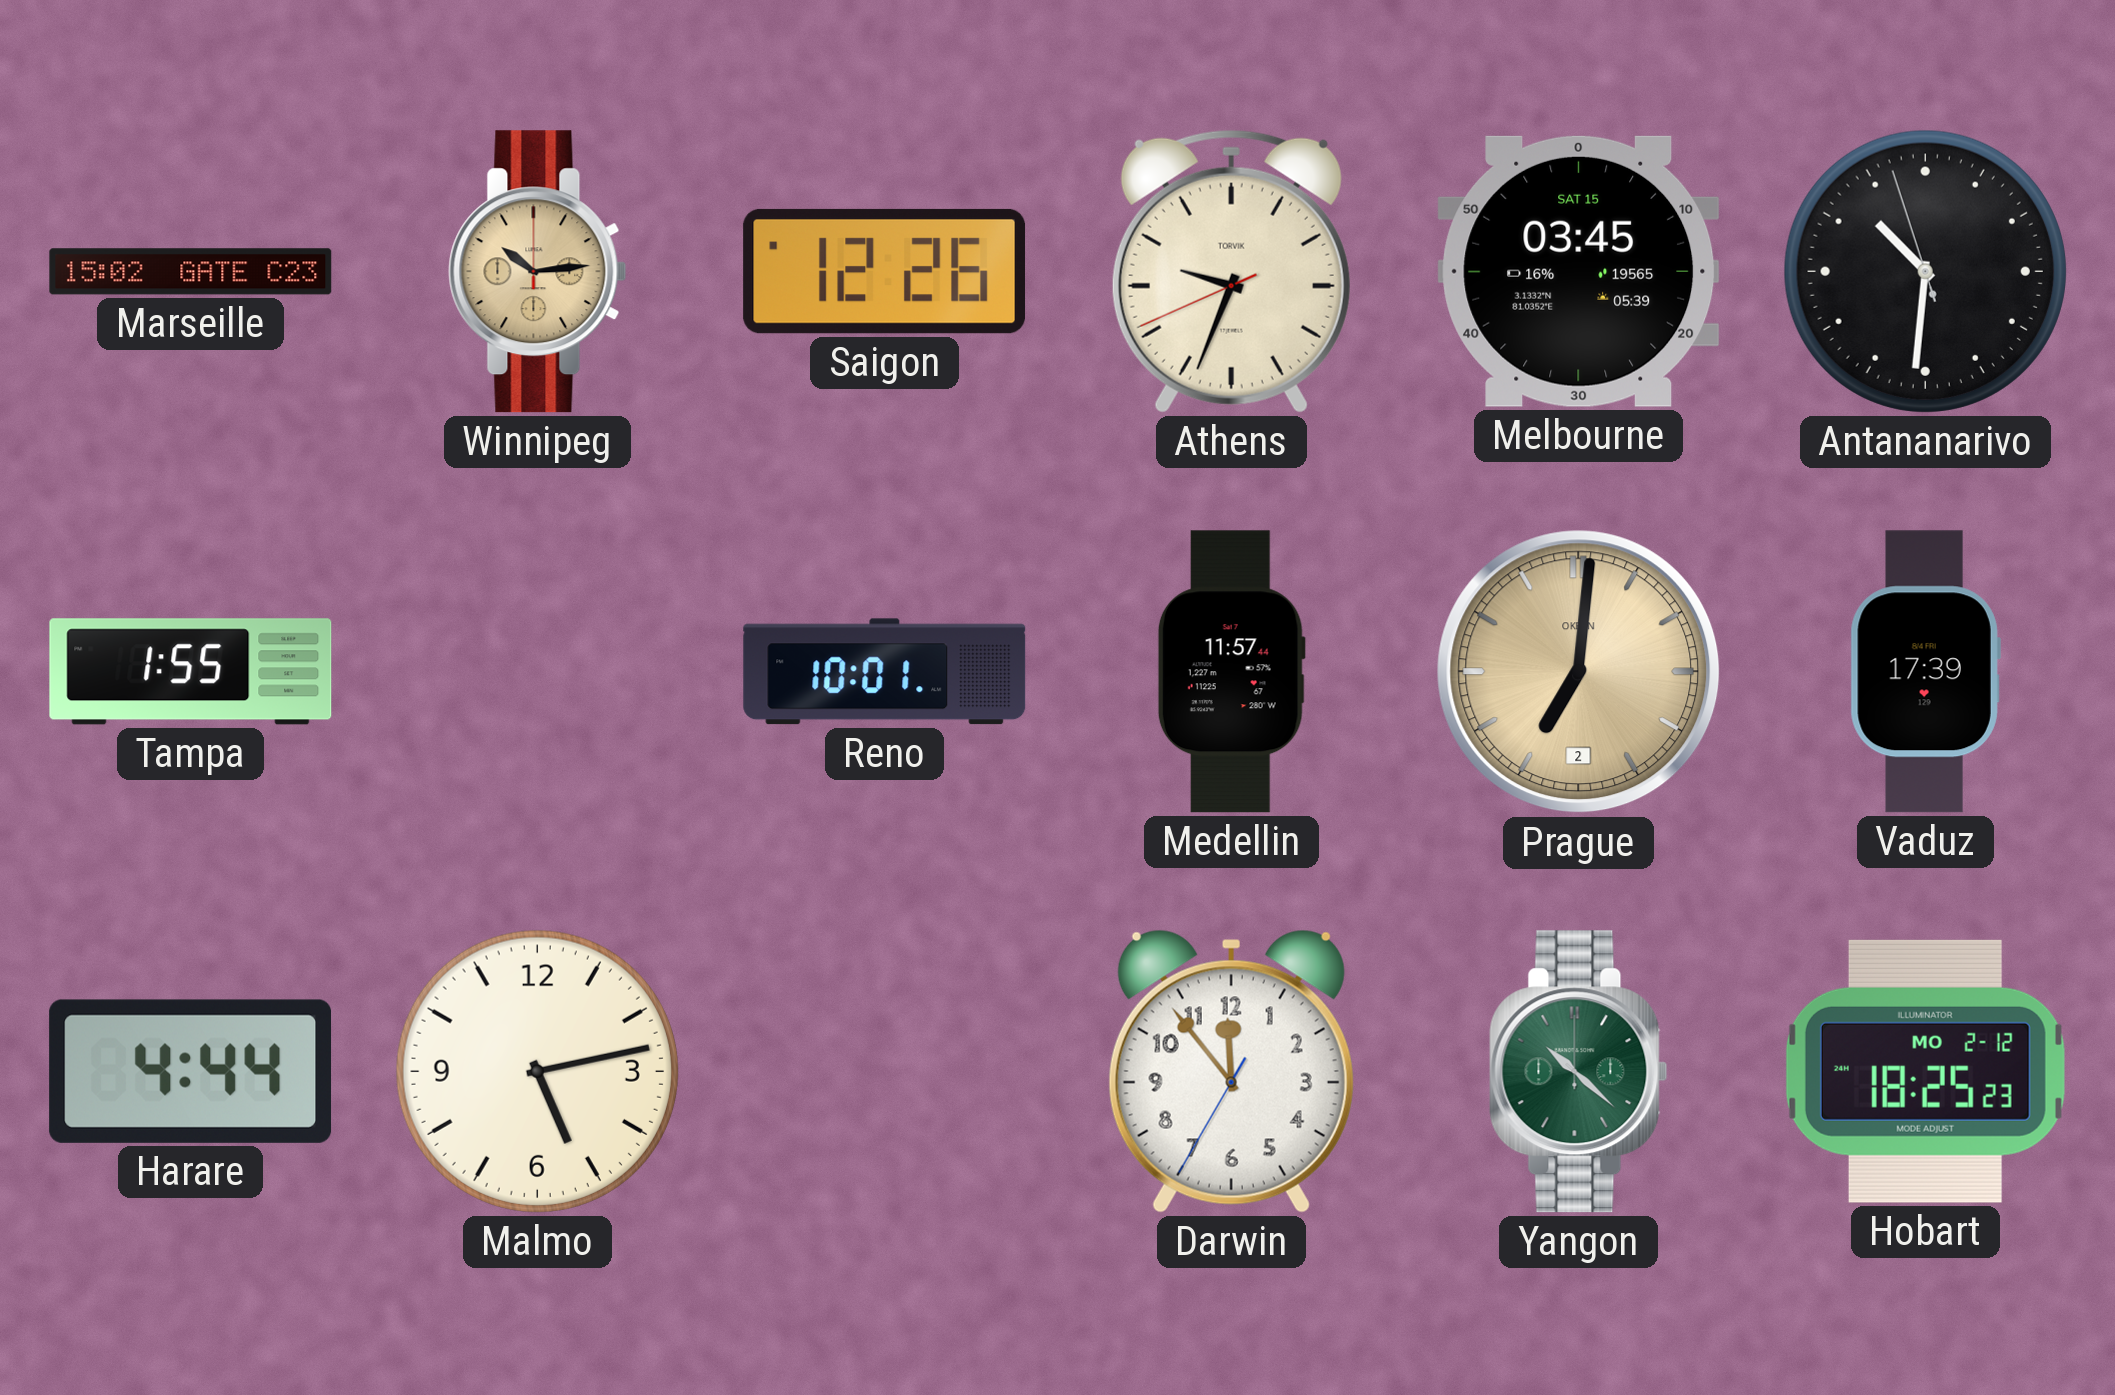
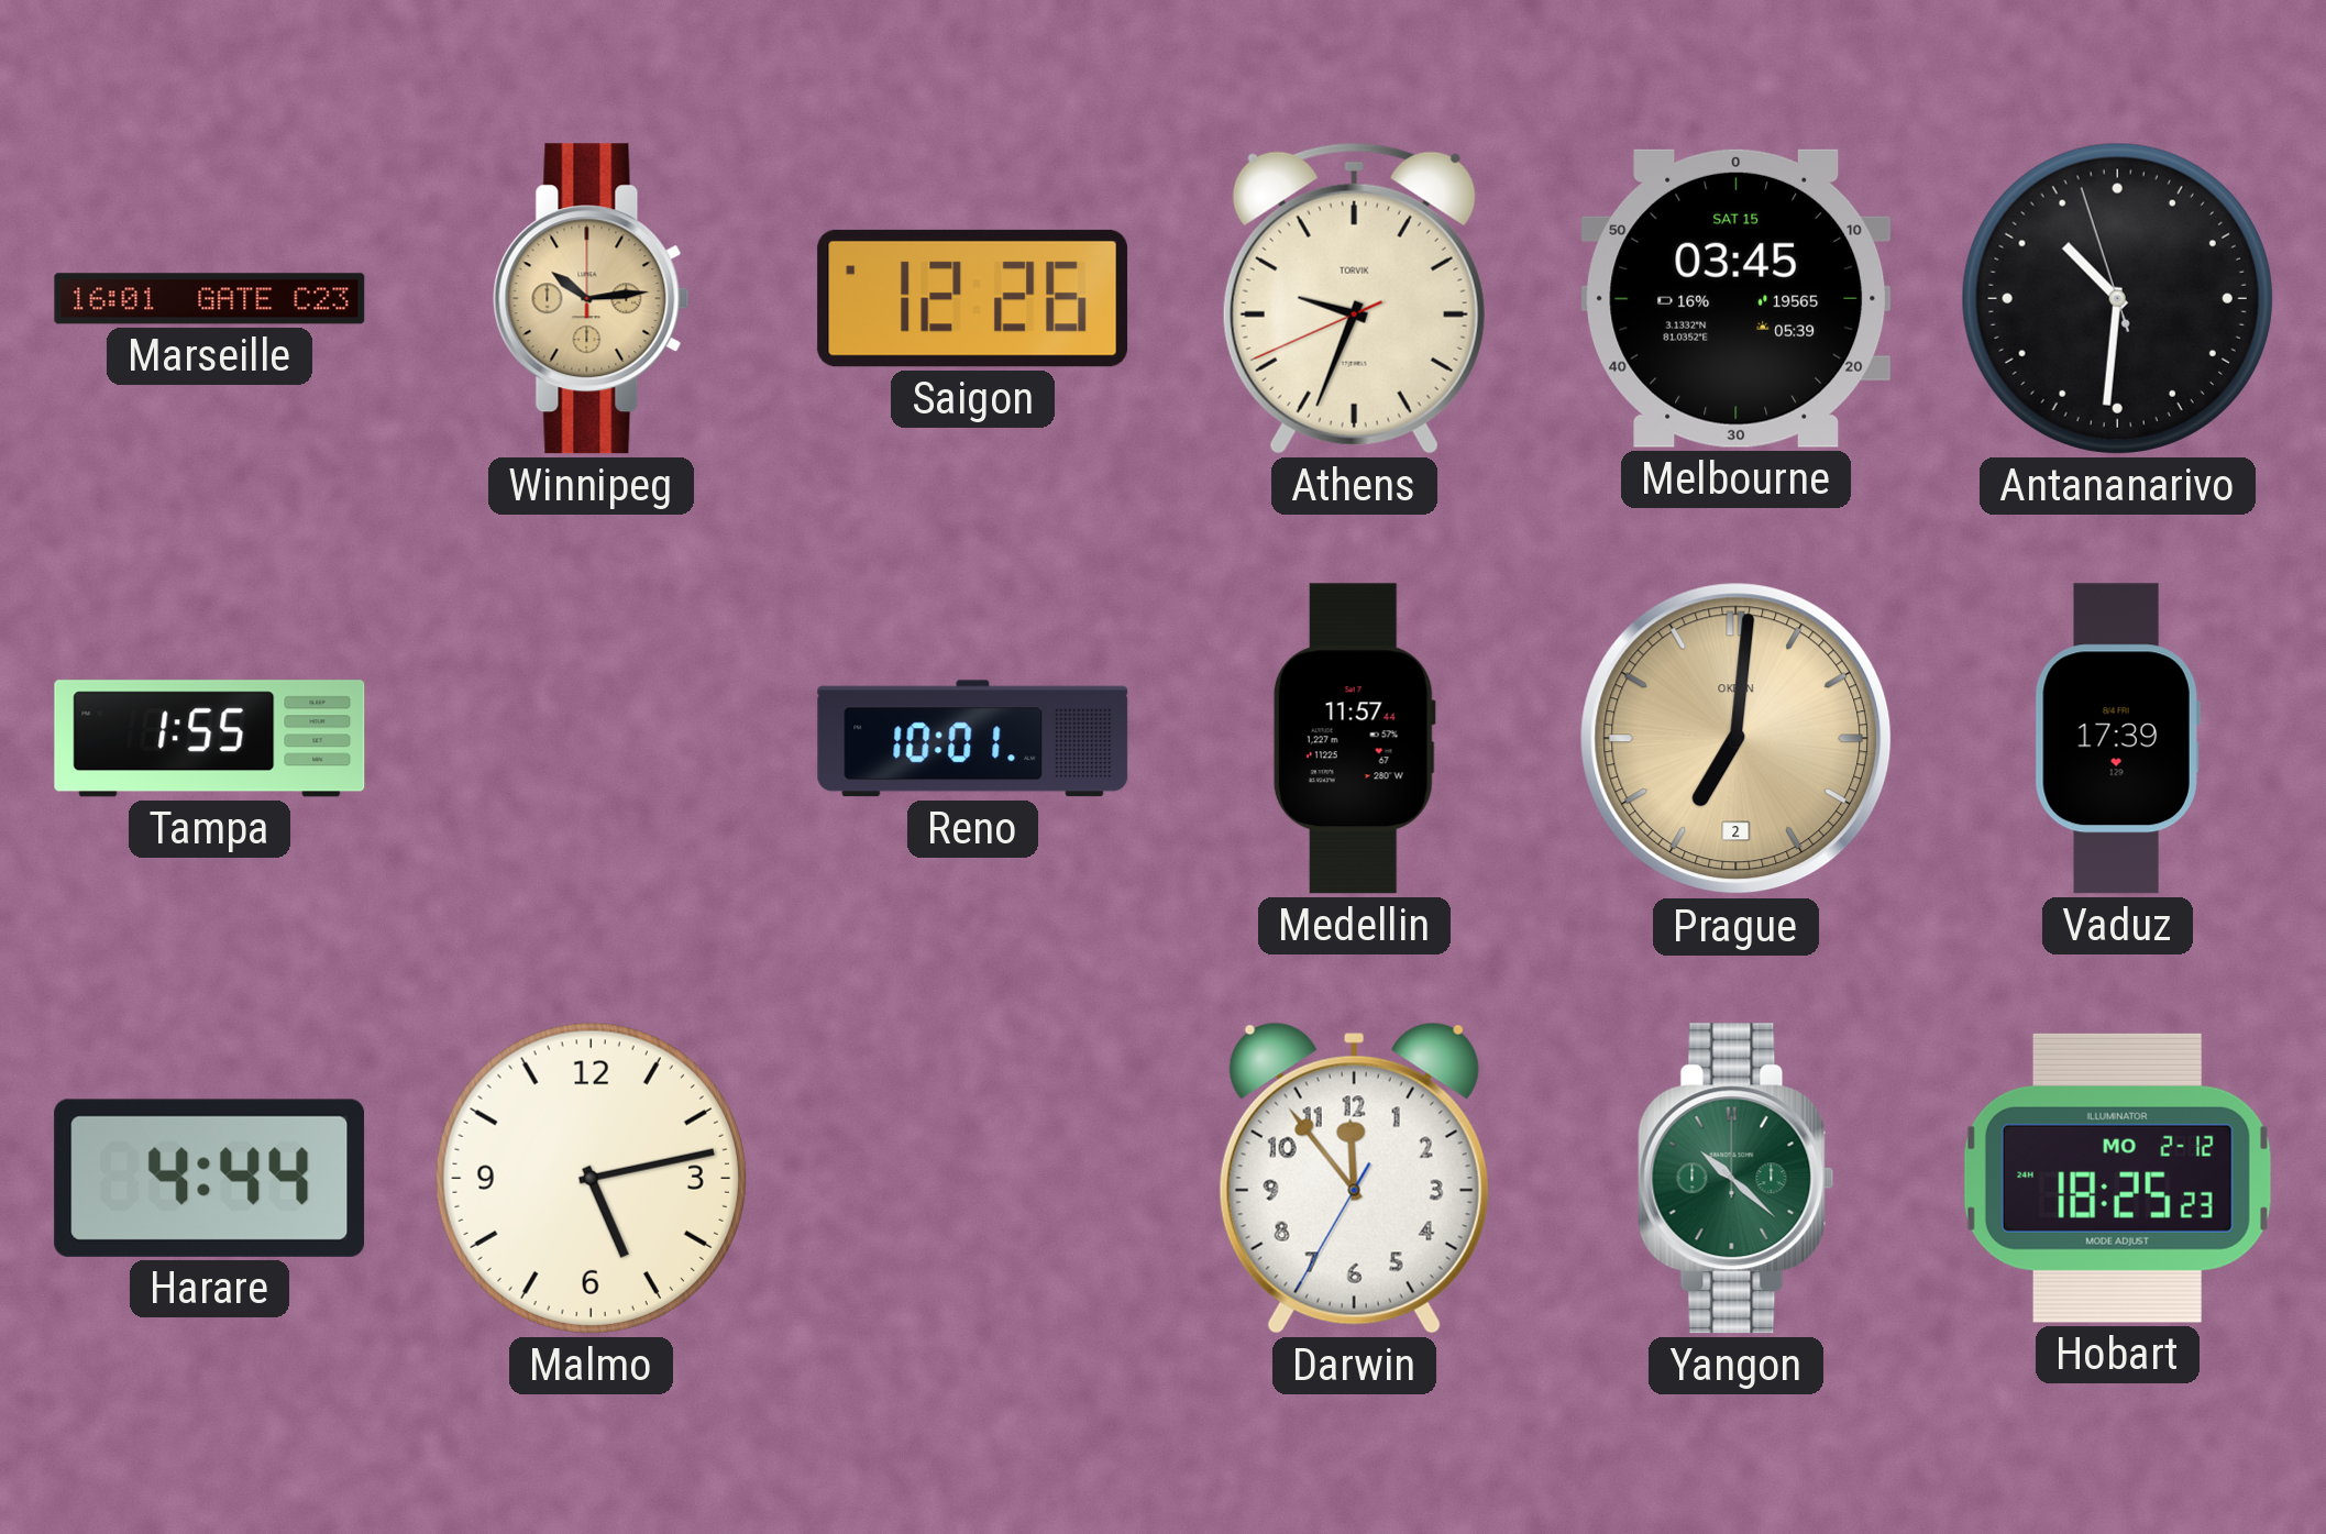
Marseille: 15:02 -> 16:01
